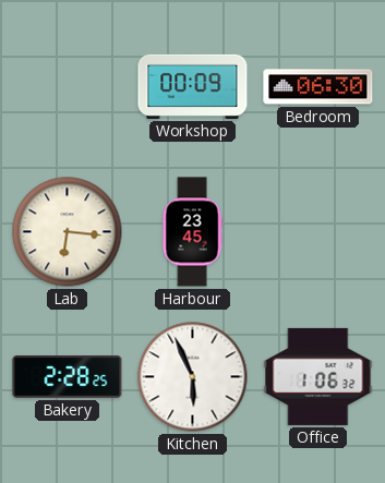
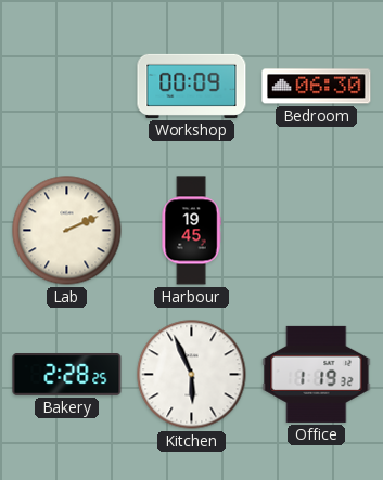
Lab: 6:16 -> 2:11
Harbour: 23:45 -> 19:45
Office: 1:06 -> 1:19
